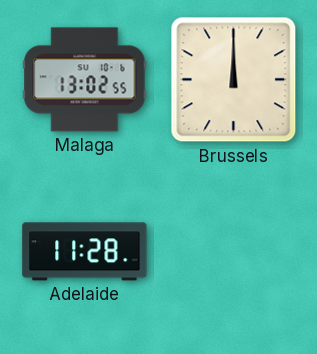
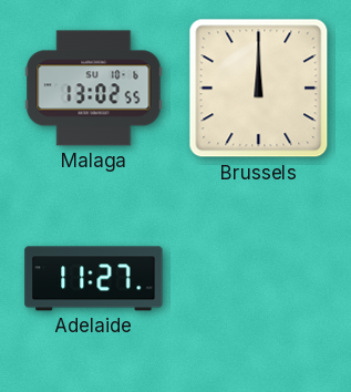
Adelaide: 11:28 -> 11:27
